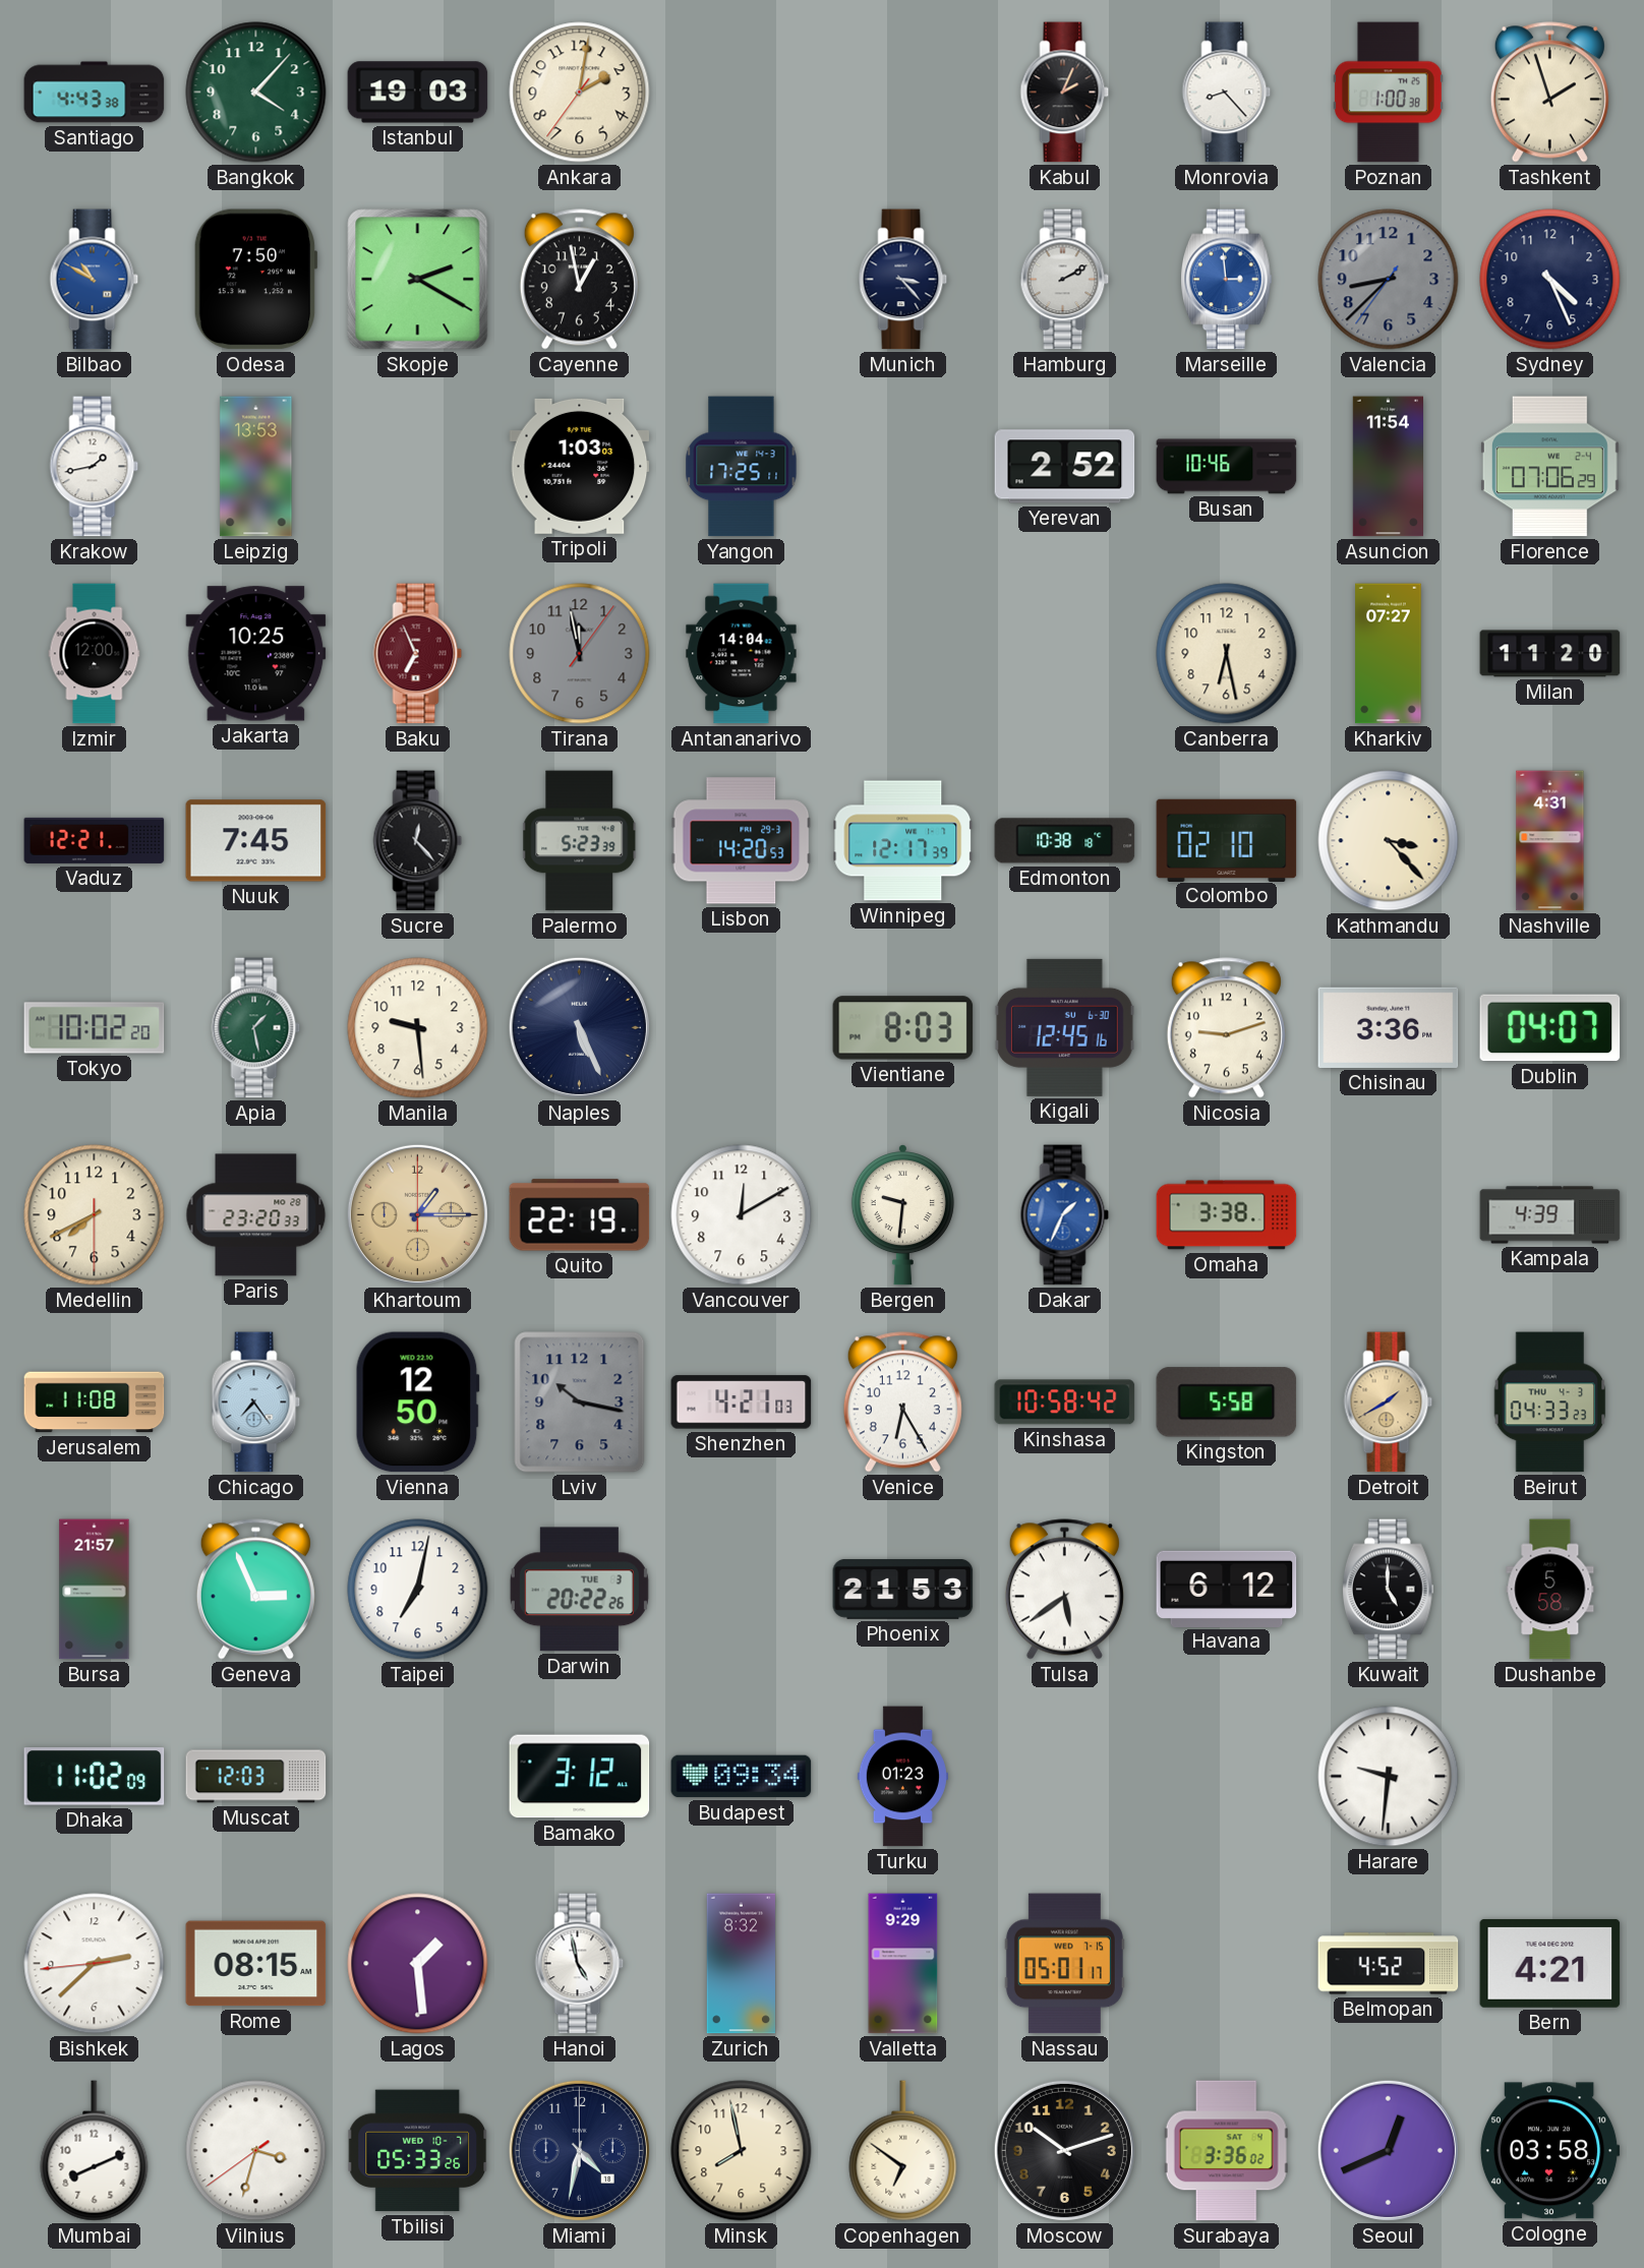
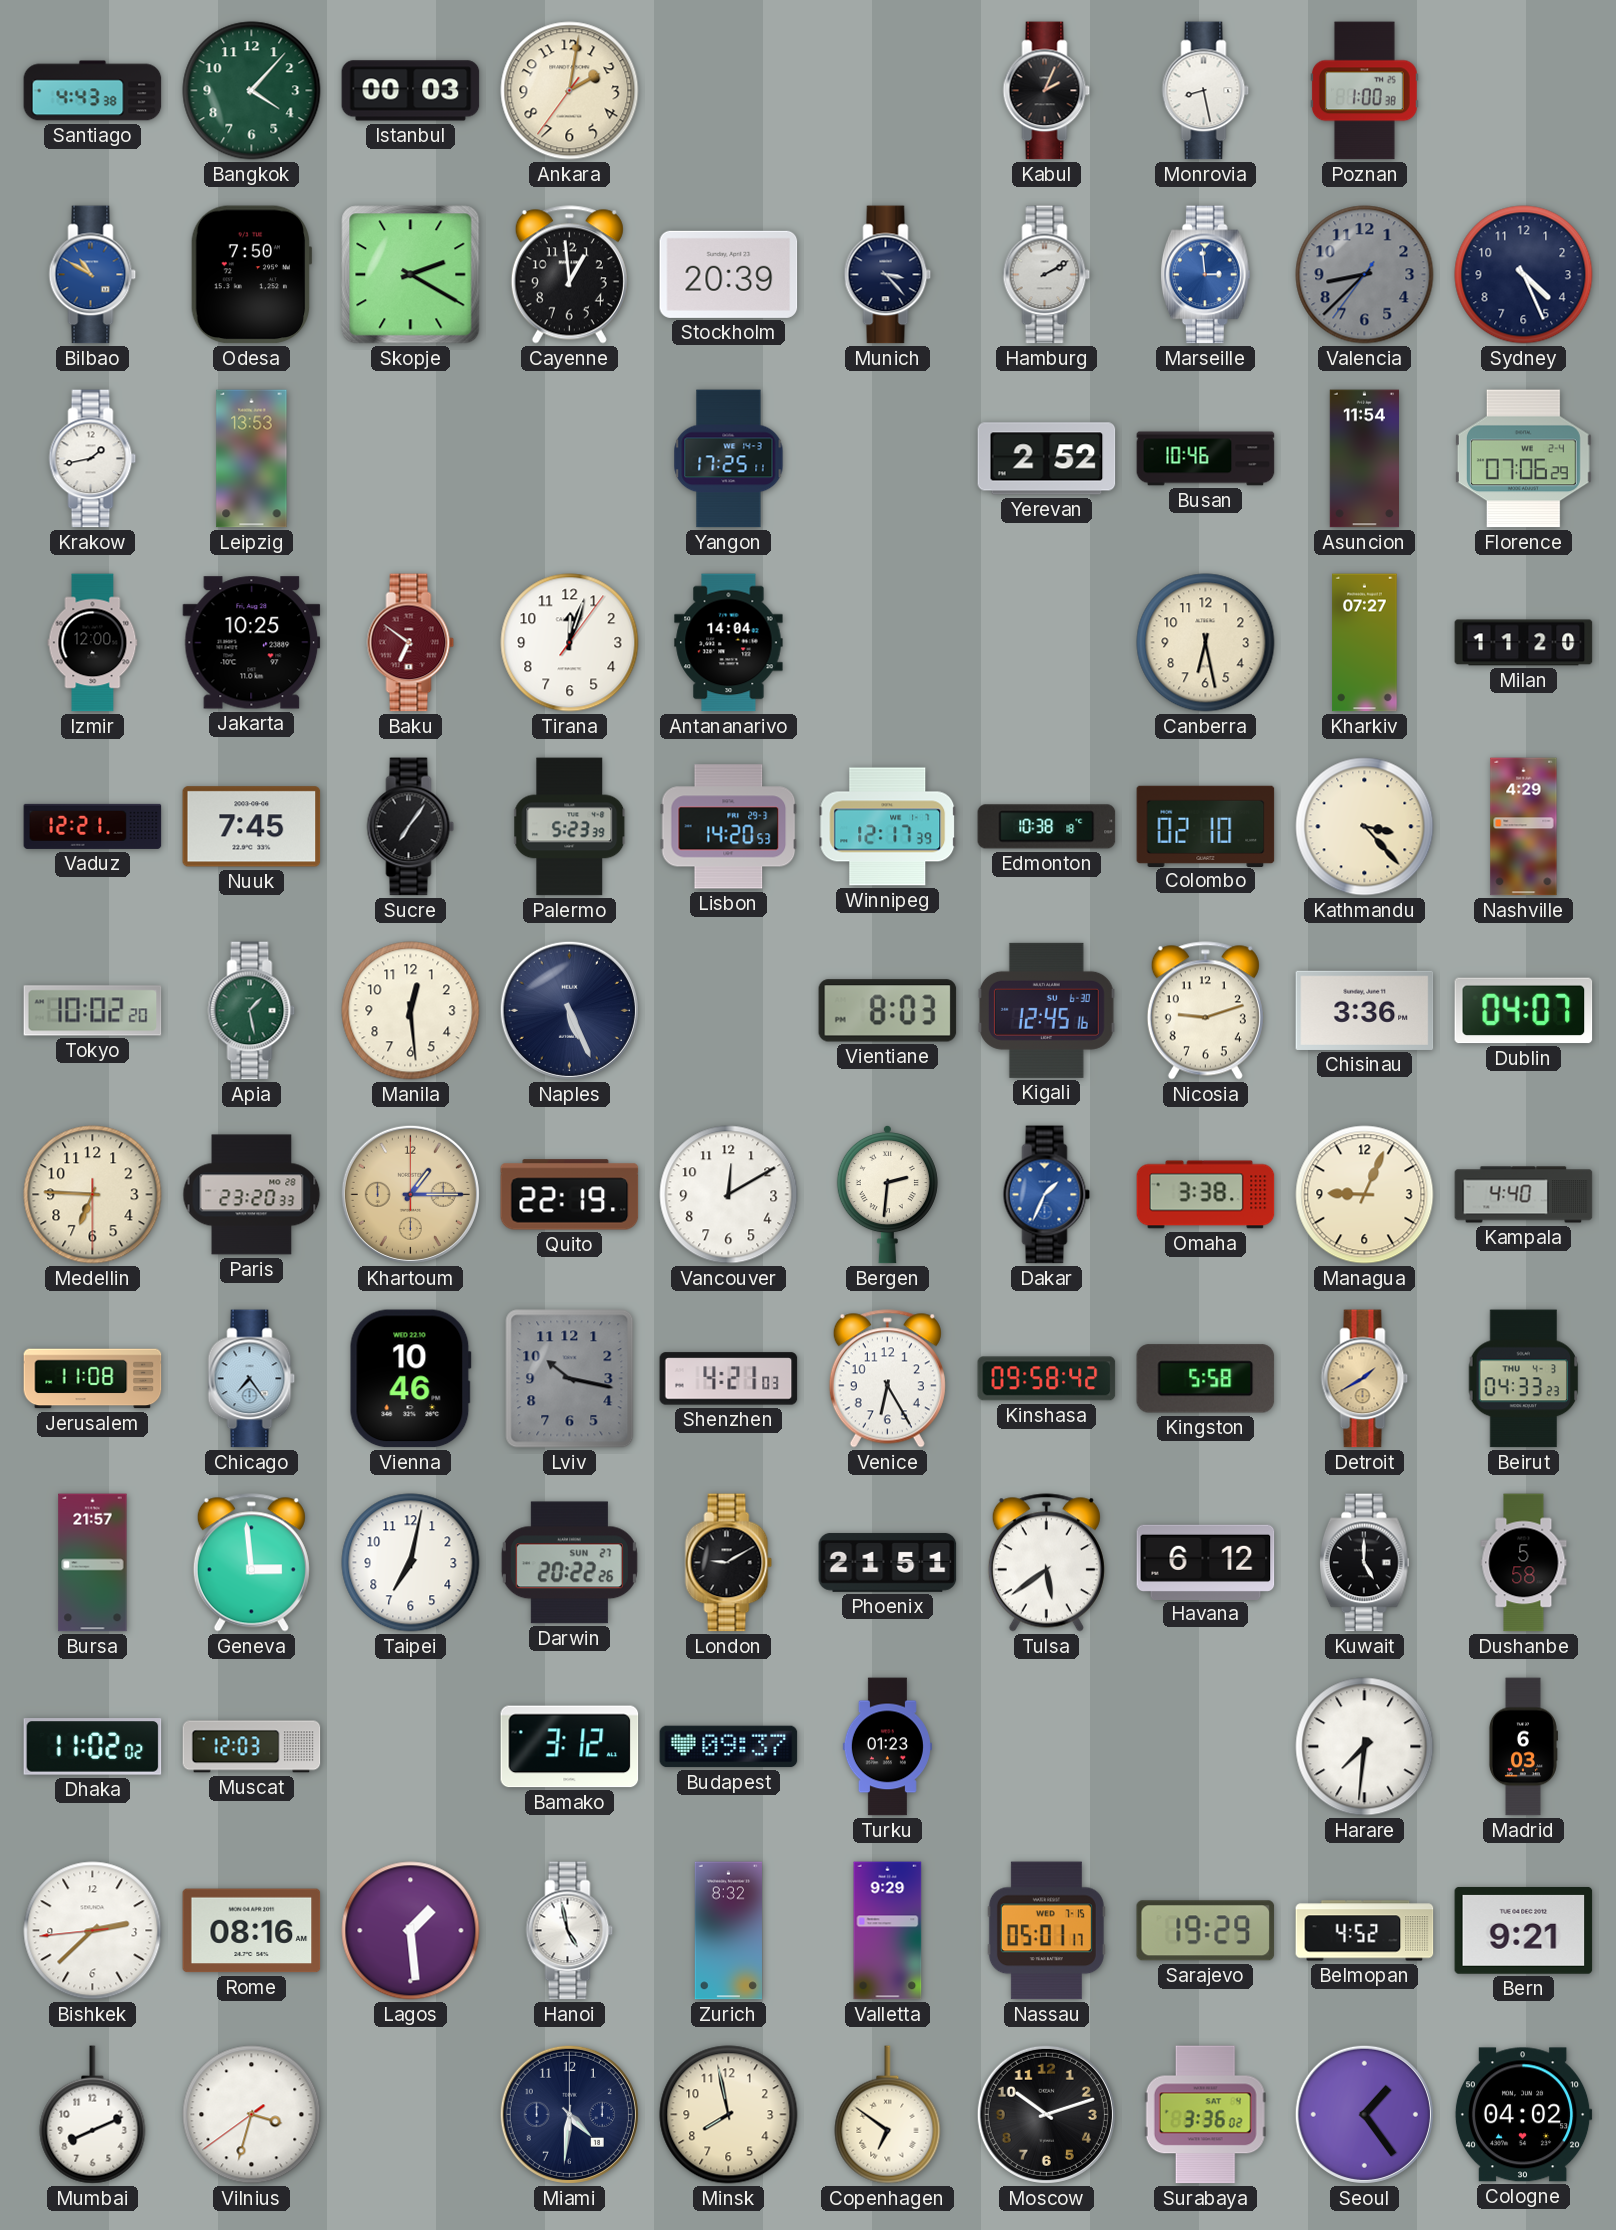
Istanbul: 19:03 -> 00:03
Monrovia: 8:23 -> 8:28
Tashkent: 1:57 -> none
Cayenne: 12:58 -> 12:59
Stockholm: none -> 20:39
Tripoli: 1:03 -> none
Baku: 6:56 -> 6:51
Tirana: 11:58 -> 12:03
Tirana dial: grey -> white
Sucre: 12:23 -> 7:06
Nashville: 4:31 -> 4:29
Manila: 9:29 -> 12:29
Medellin: 7:40 -> 6:45
Bergen: 9:31 -> 2:31
Managua: none -> 9:04
Kampala: 4:39 -> 4:40
Vienna: 12:50 -> 10:46
Kinshasa: 10:58 -> 09:58
Geneva: 2:56 -> 2:59
Darwin date: TUE 3 -> SUN 27
London: none -> 9:10
Phoenix: 21:53 -> 21:51
Dhaka: 11:02:09 -> 11:02:02
Budapest: 09:34 -> 09:37
Harare: 9:31 -> 7:31
Madrid: none -> 6:03
Rome: 08:15 -> 08:16
Sarajevo: none -> 19:29
Bern: 4:21 -> 9:21
Tbilisi: 05:33 -> none
Miami: 4:32 -> 4:31
Seoul: 12:41 -> 1:24
Cologne: 03:58 -> 04:02
